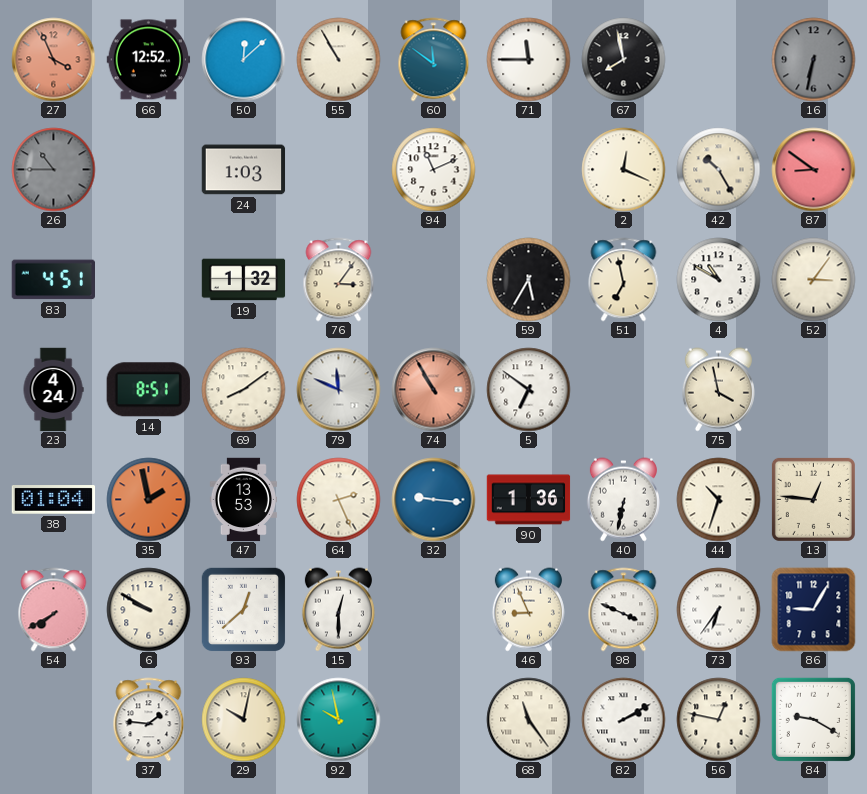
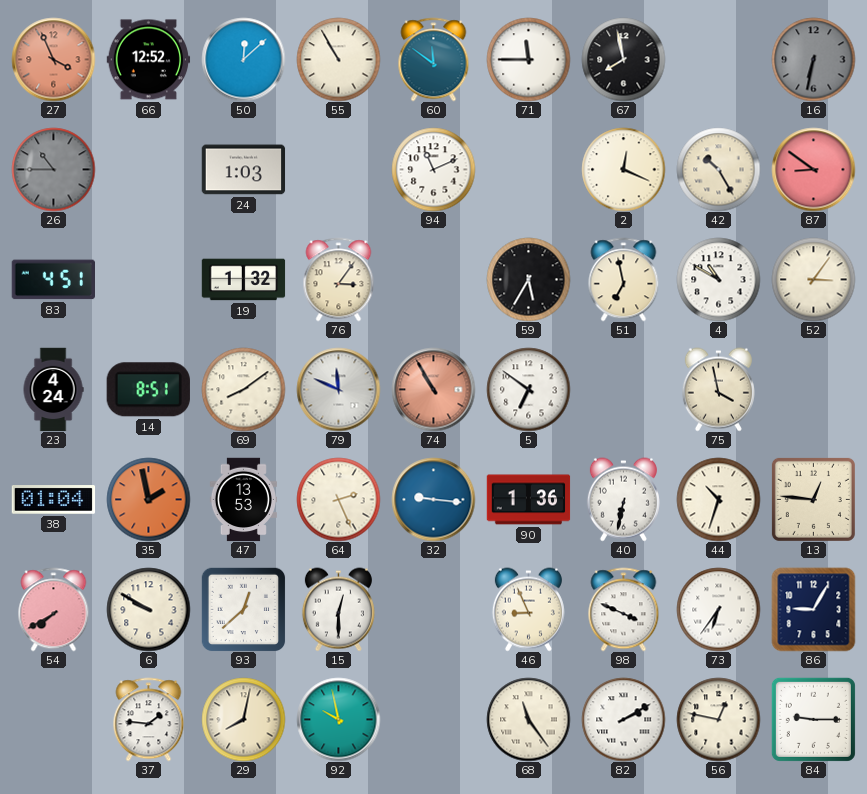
29: 10:02 -> 8:02
84: 9:20 -> 9:15
